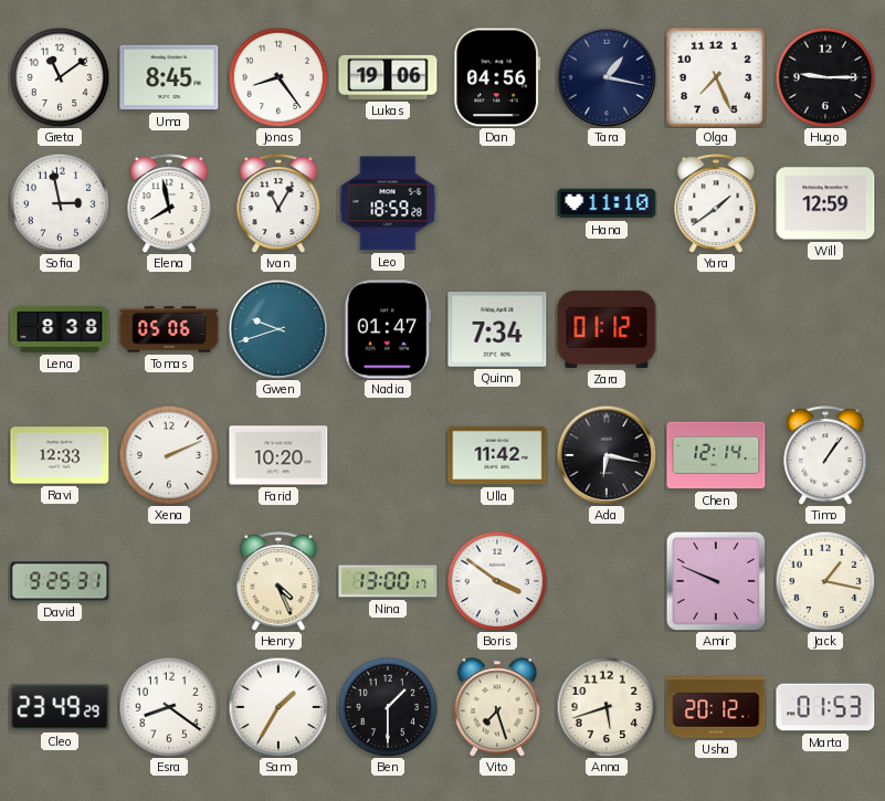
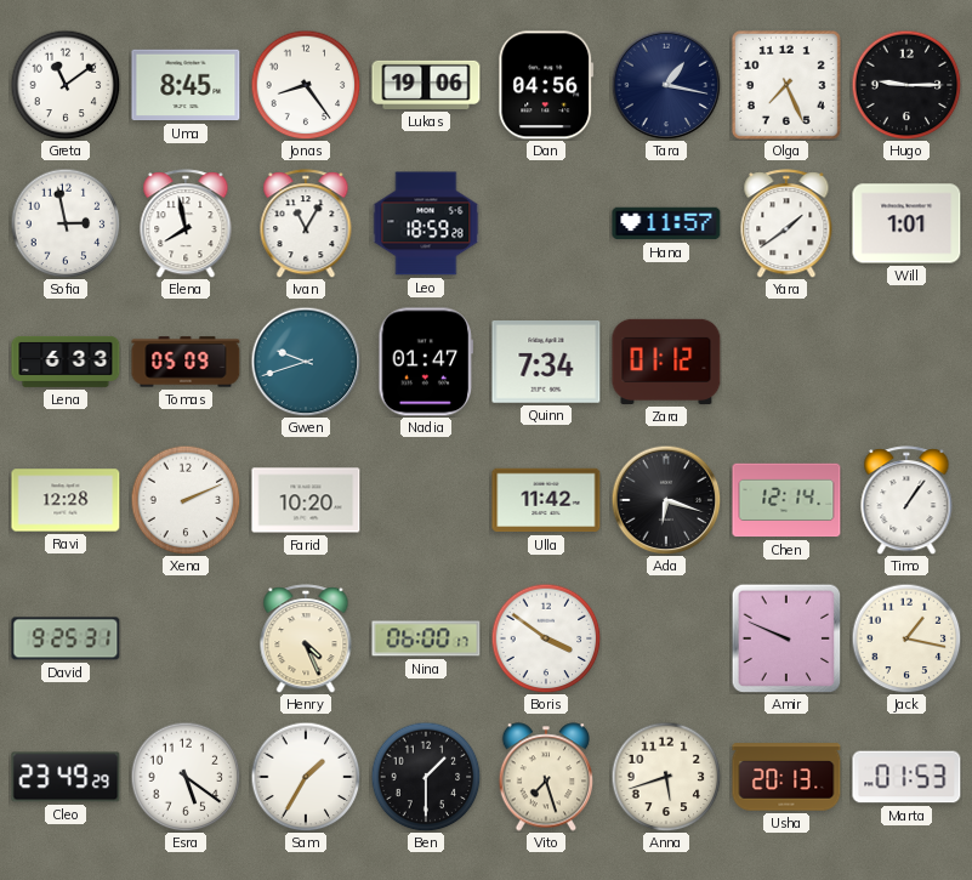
Hana: 11:10 -> 11:57
Will: 12:59 -> 1:01
Lena: 8:38 -> 6:33
Tomas: 05:06 -> 05:09
Ravi: 12:33 -> 12:28
Ada: 6:17 -> 6:18
Nina: 13:00 -> 06:00
Esra: 8:21 -> 5:21
Usha: 20:12 -> 20:13
